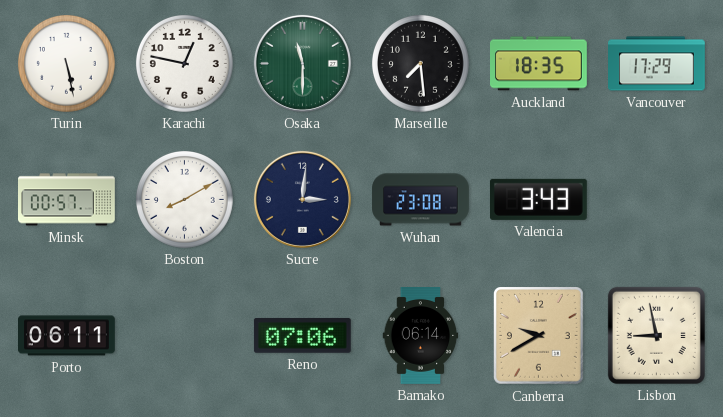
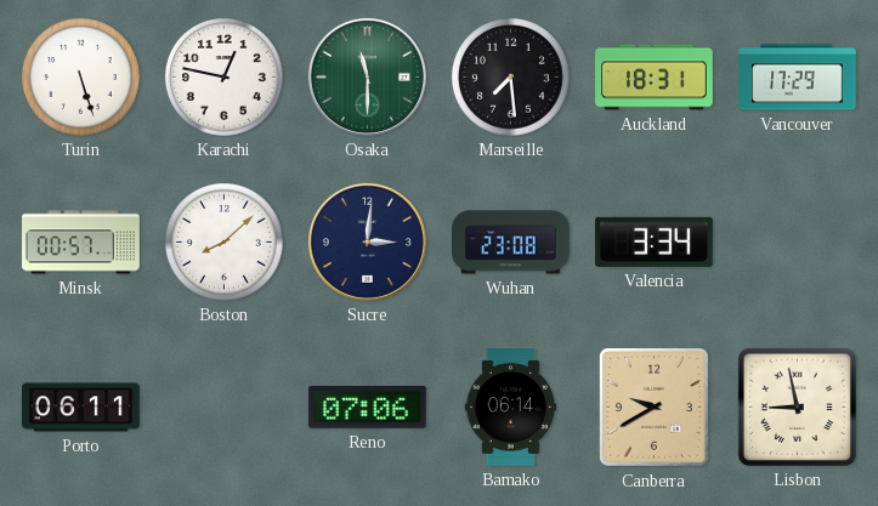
Turin: 5:28 -> 5:27
Auckland: 18:35 -> 18:31
Boston: 8:10 -> 8:08
Valencia: 3:43 -> 3:34
